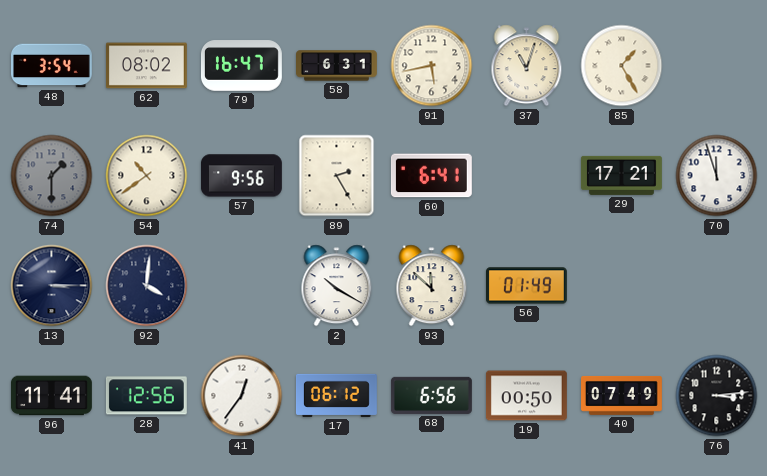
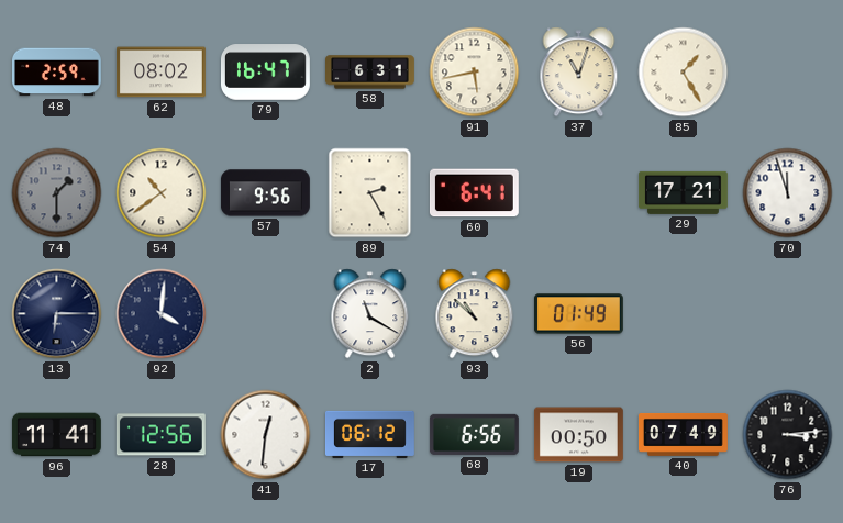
48: 3:54 -> 2:59
13: 3:15 -> 6:15
2: 10:20 -> 11:20
93: 11:52 -> 10:52
41: 12:36 -> 12:31
